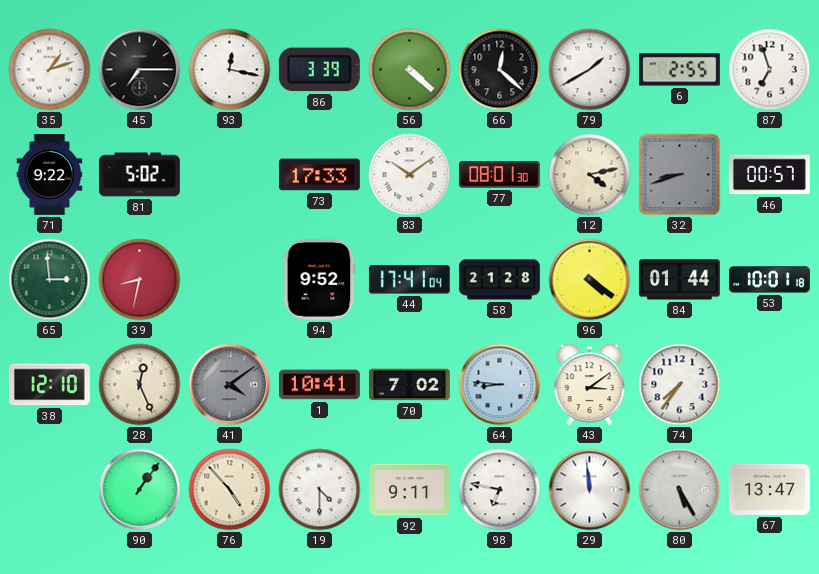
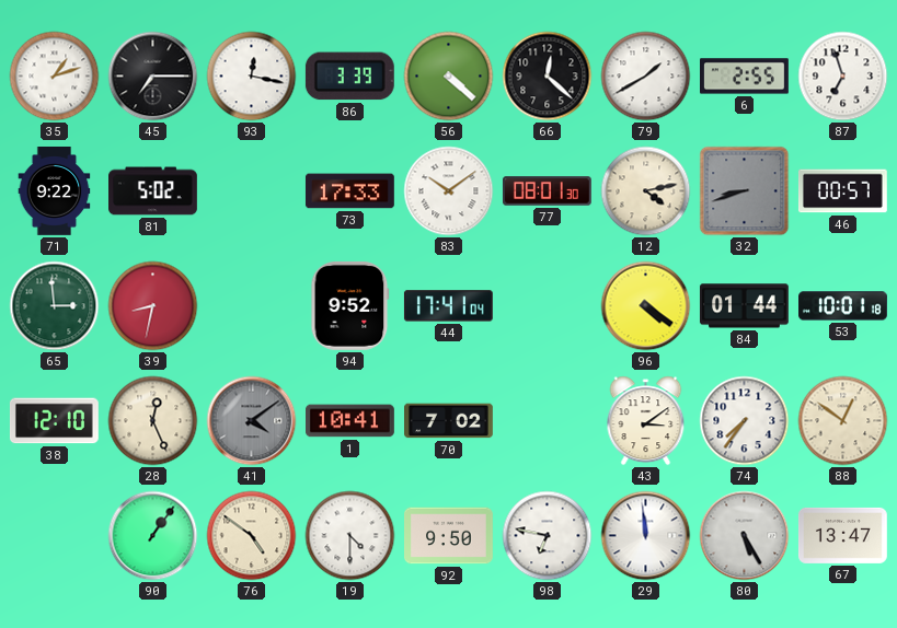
58: 21:28 -> none
64: 8:46 -> none
88: none -> 12:51
76: 4:53 -> 4:51
92: 9:11 -> 9:50
